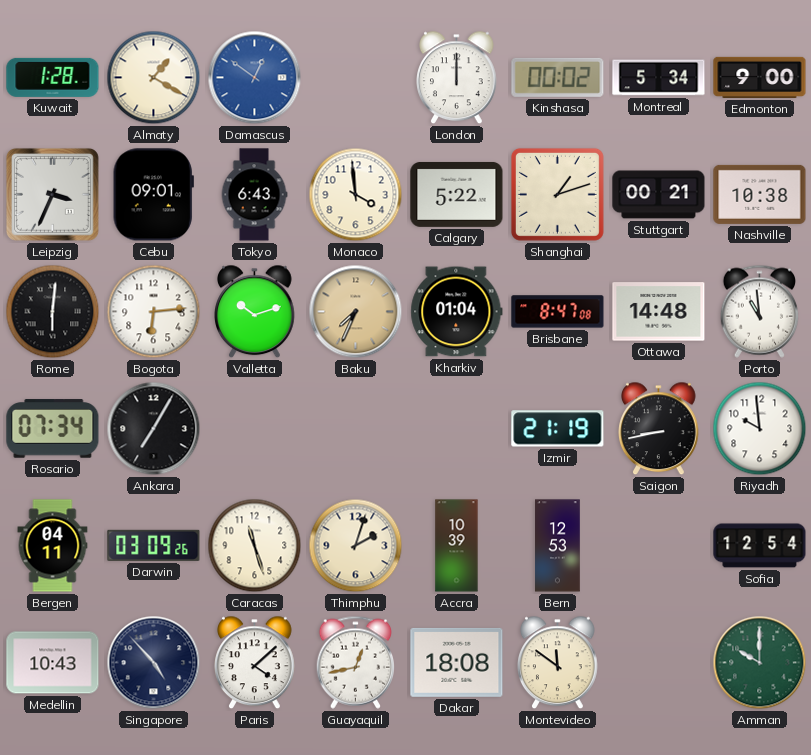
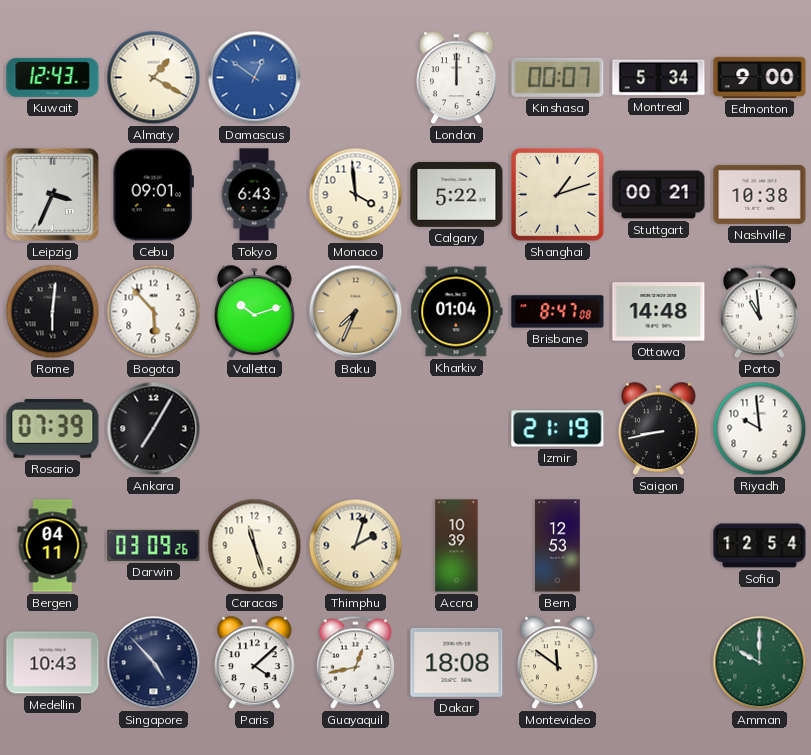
Kuwait: 1:28 -> 12:43
Kinshasa: 00:02 -> 00:07
Bogota: 6:14 -> 5:53
Rosario: 07:34 -> 07:39
